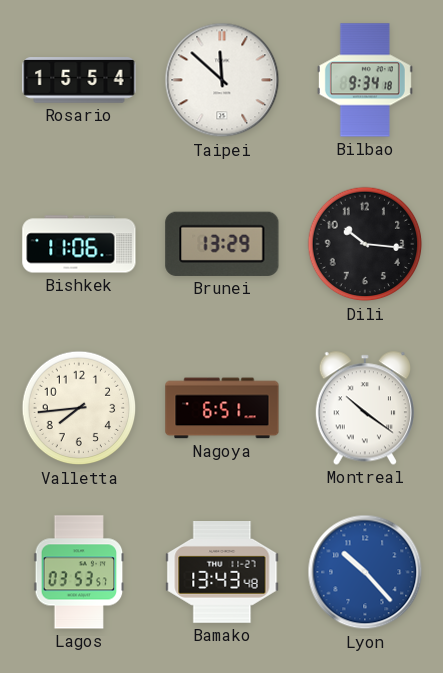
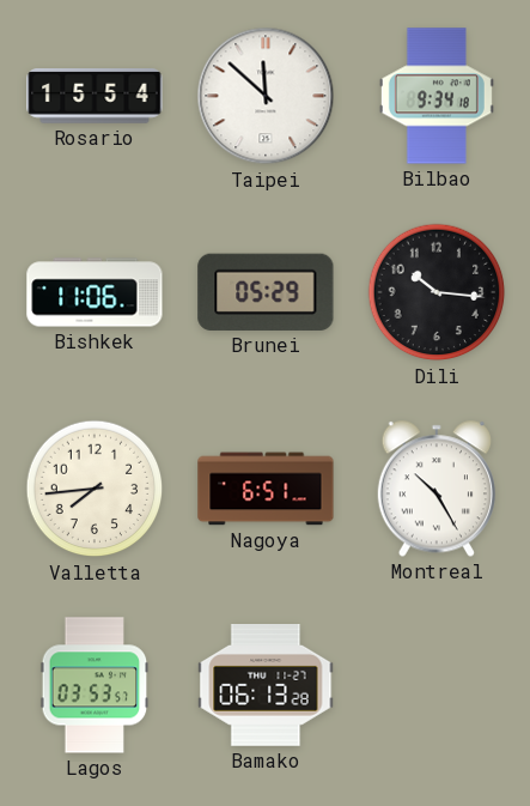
Brunei: 13:29 -> 05:29
Montreal: 10:21 -> 10:25
Bamako: 13:43 -> 06:13
Lyon: 10:23 -> none
